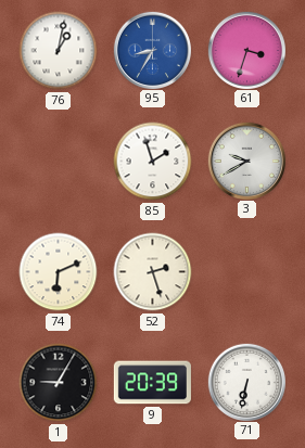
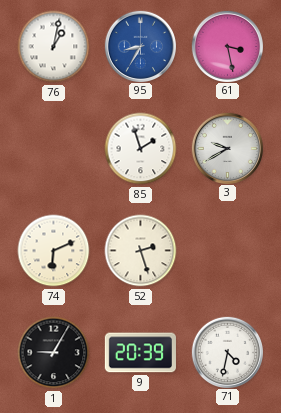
61: 3:33 -> 3:28
71: 6:32 -> 4:32
